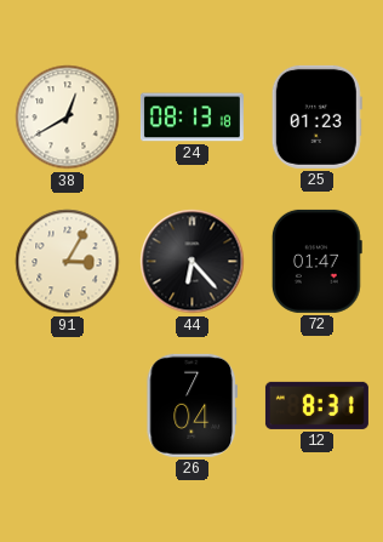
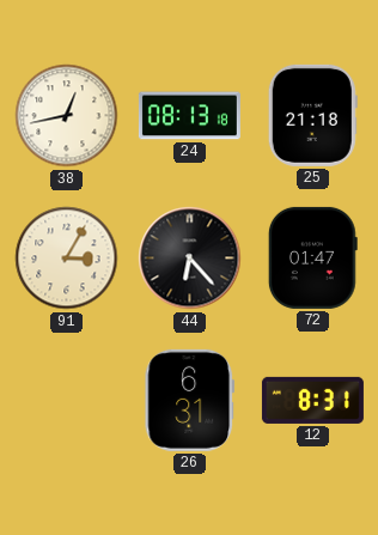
38: 12:40 -> 12:43
25: 01:23 -> 21:18
26: 7:04 -> 6:31
